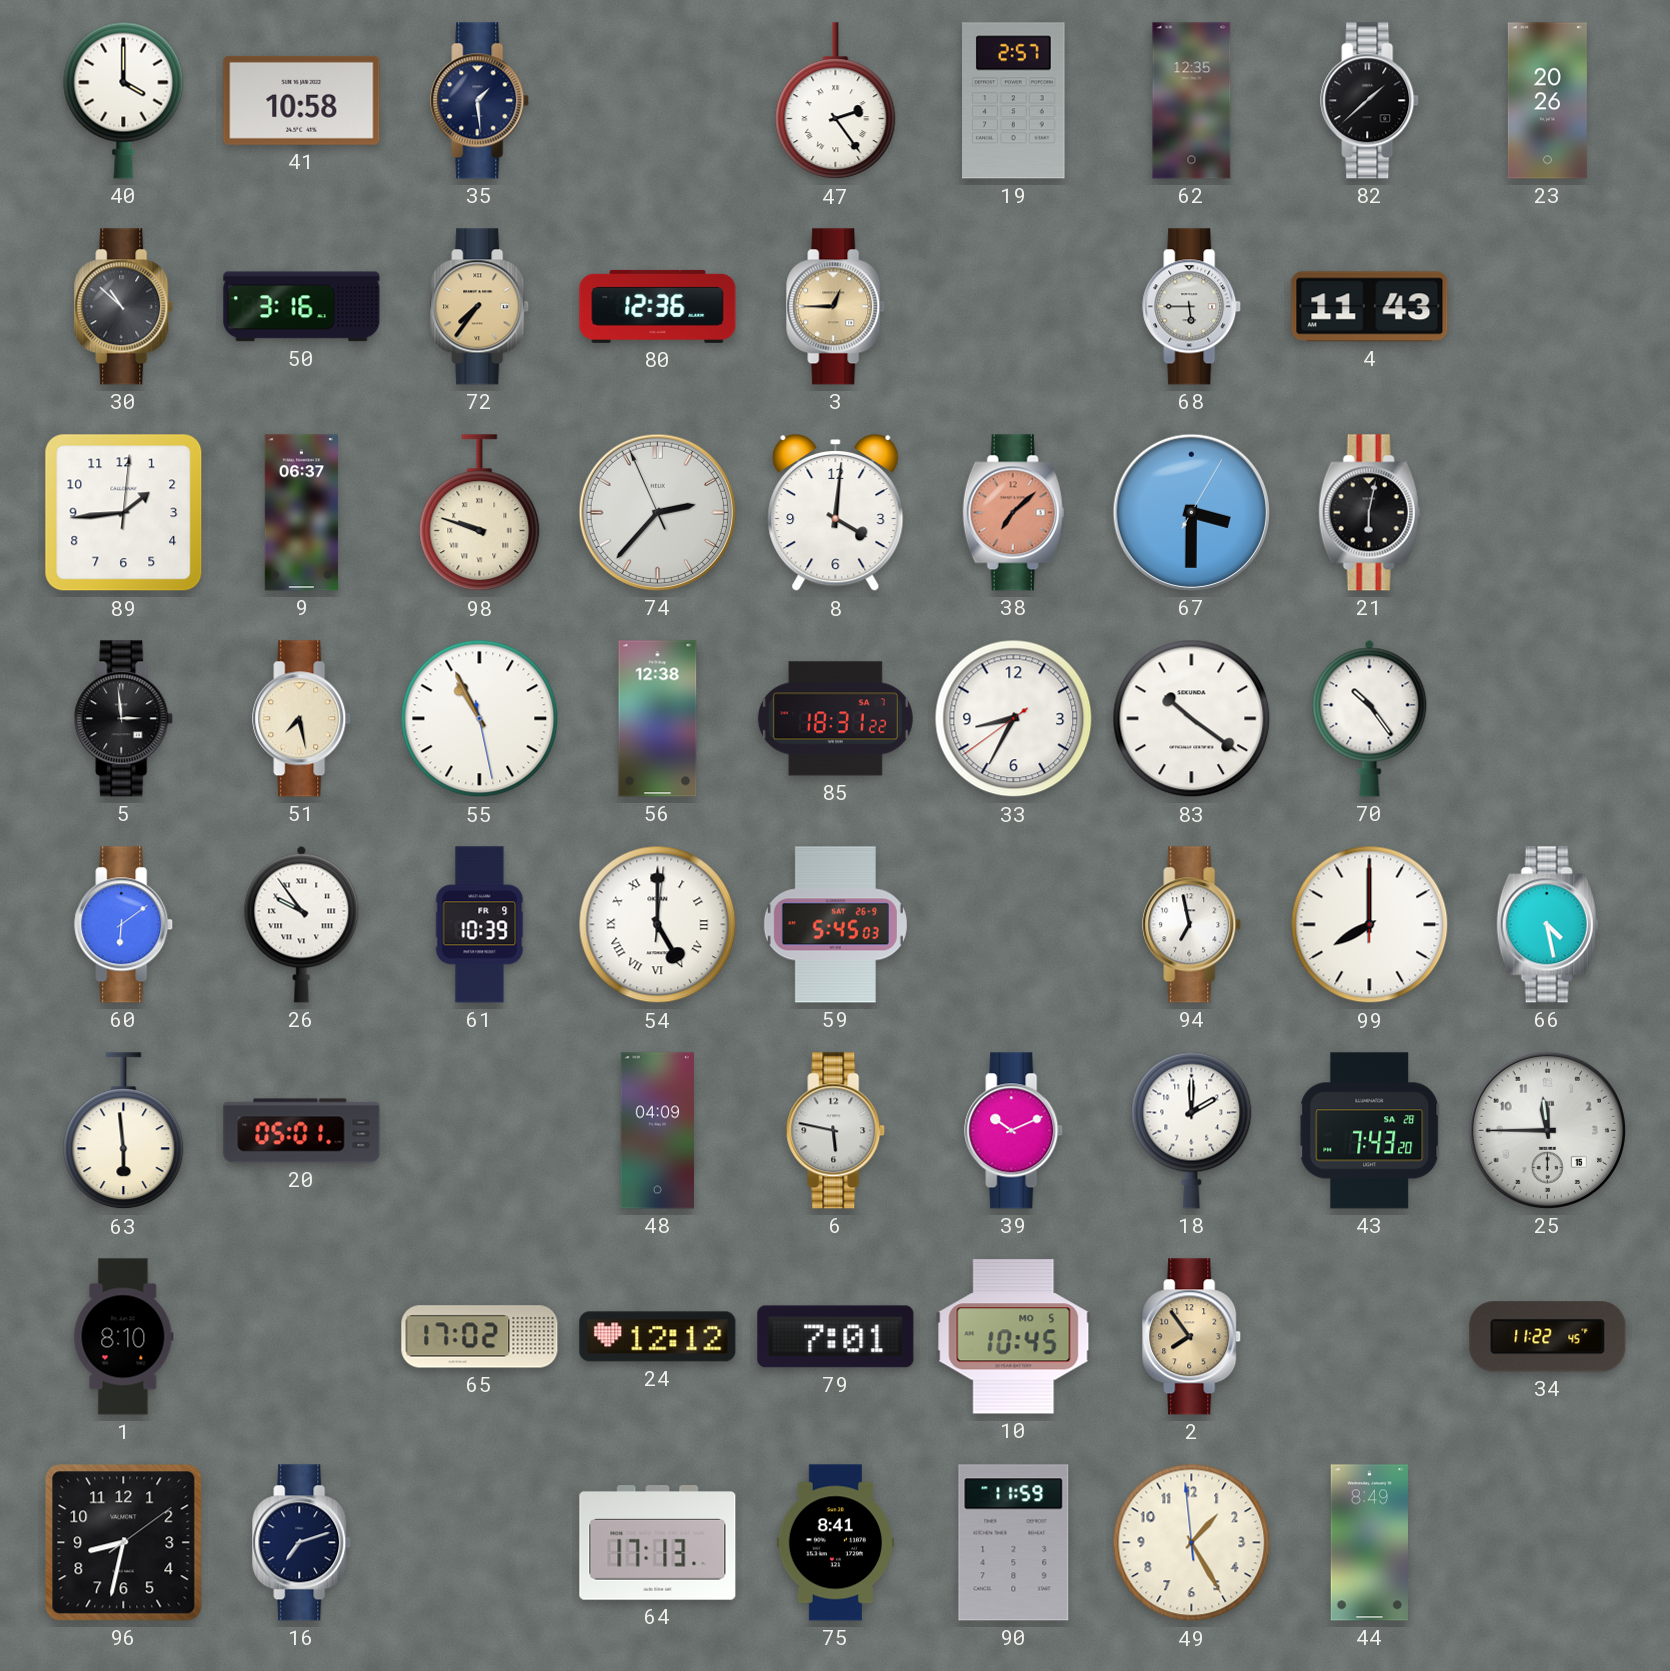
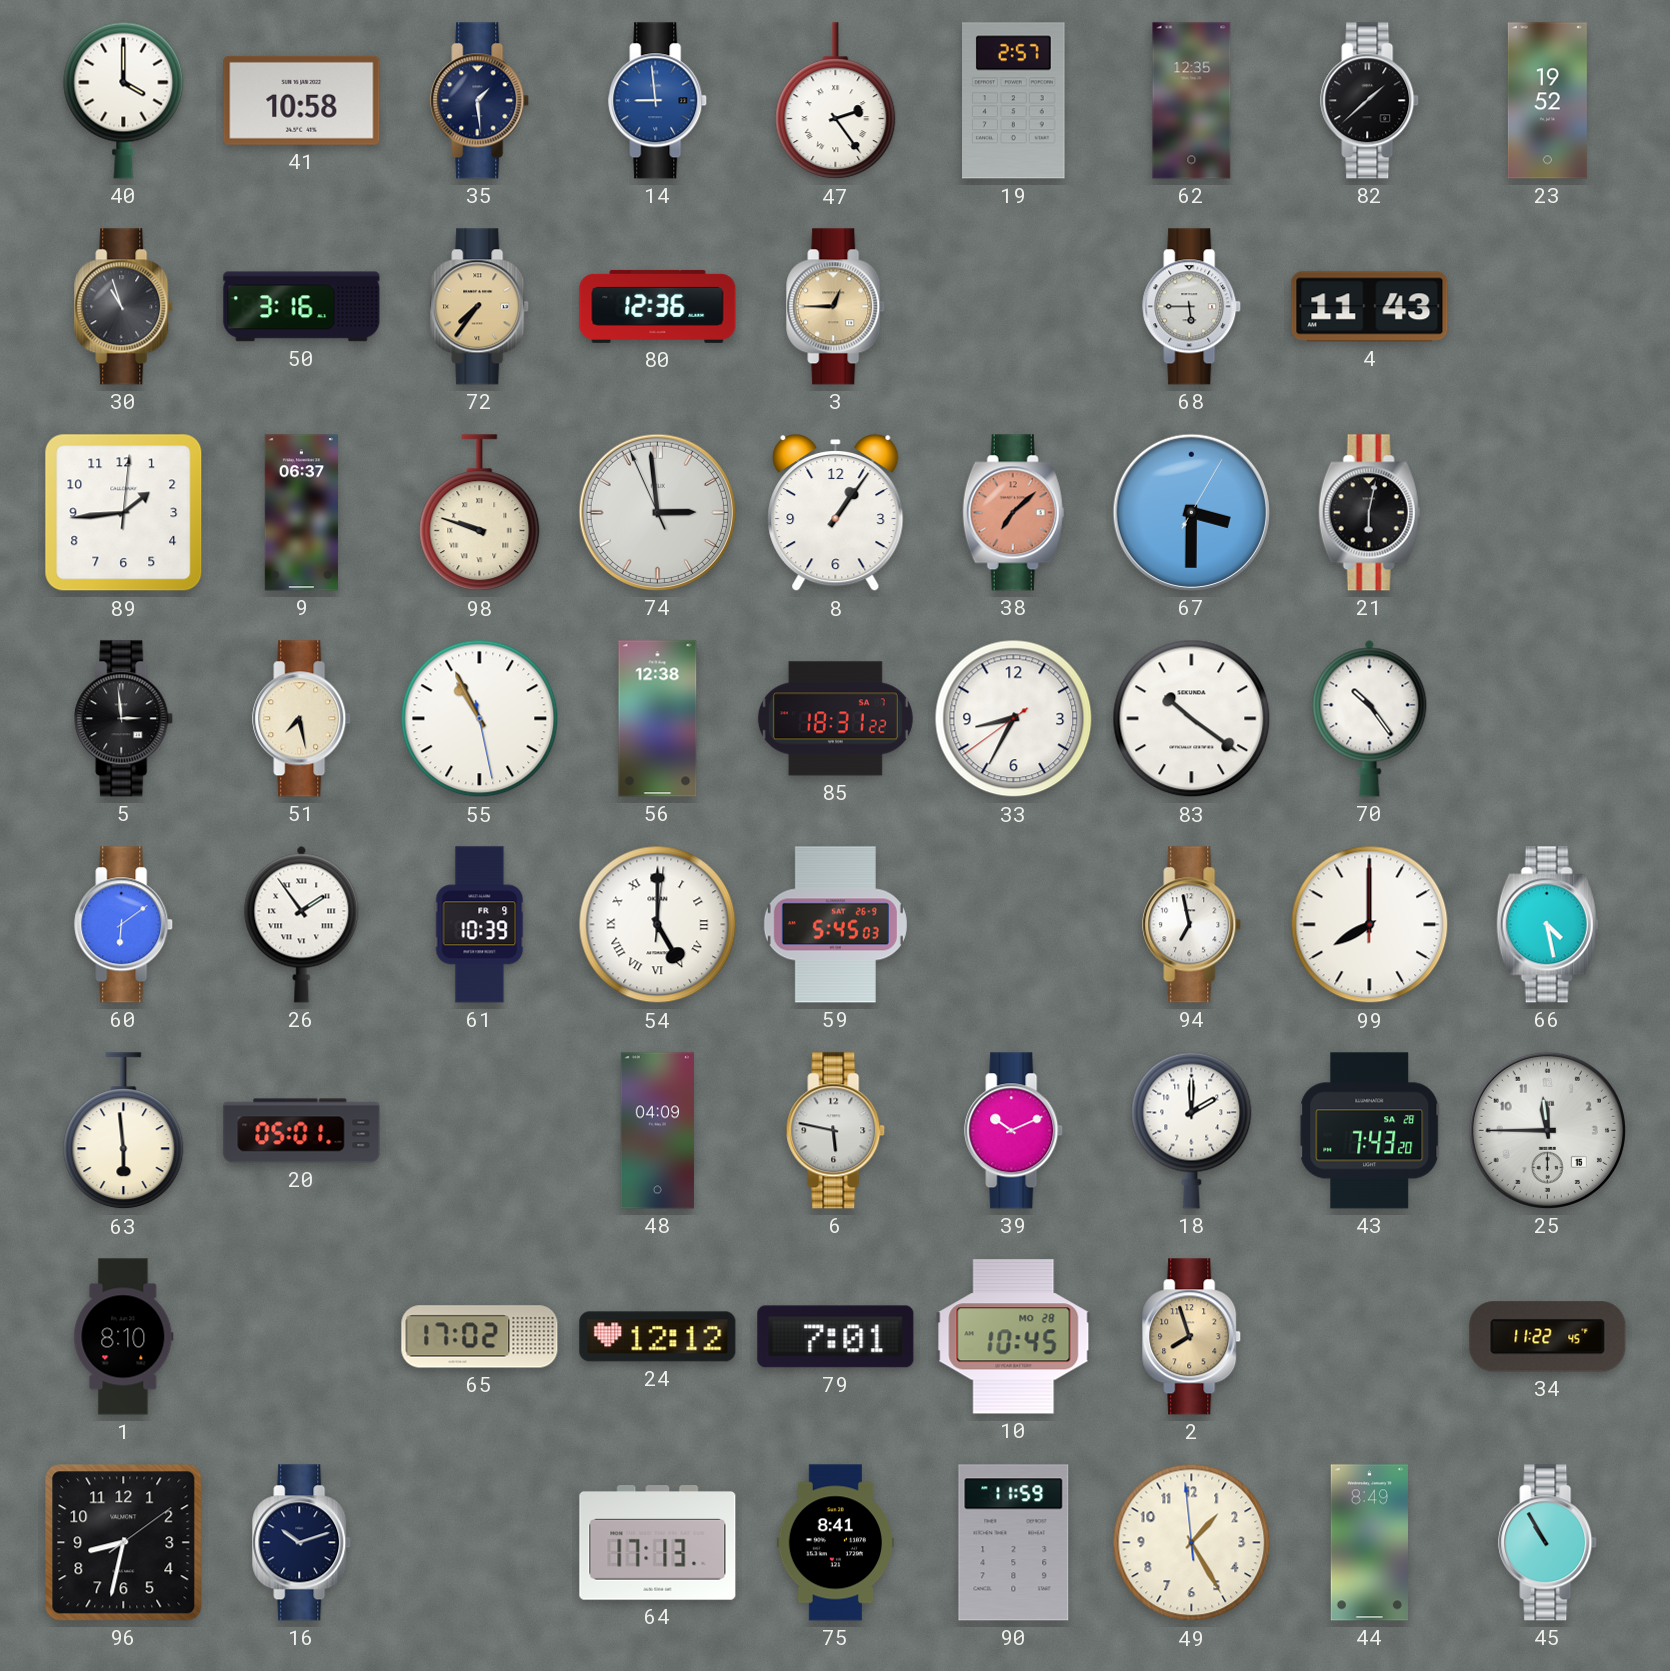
14: none -> 8:59
23: 20:26 -> 19:52
30: 10:52 -> 10:57
74: 2:36 -> 2:58
8: 4:01 -> 1:06
26: 9:54 -> 1:54
10 date: MO 5 -> MO 28
2: 7:54 -> 7:57
16: 7:12 -> 10:12
45: none -> 10:55
